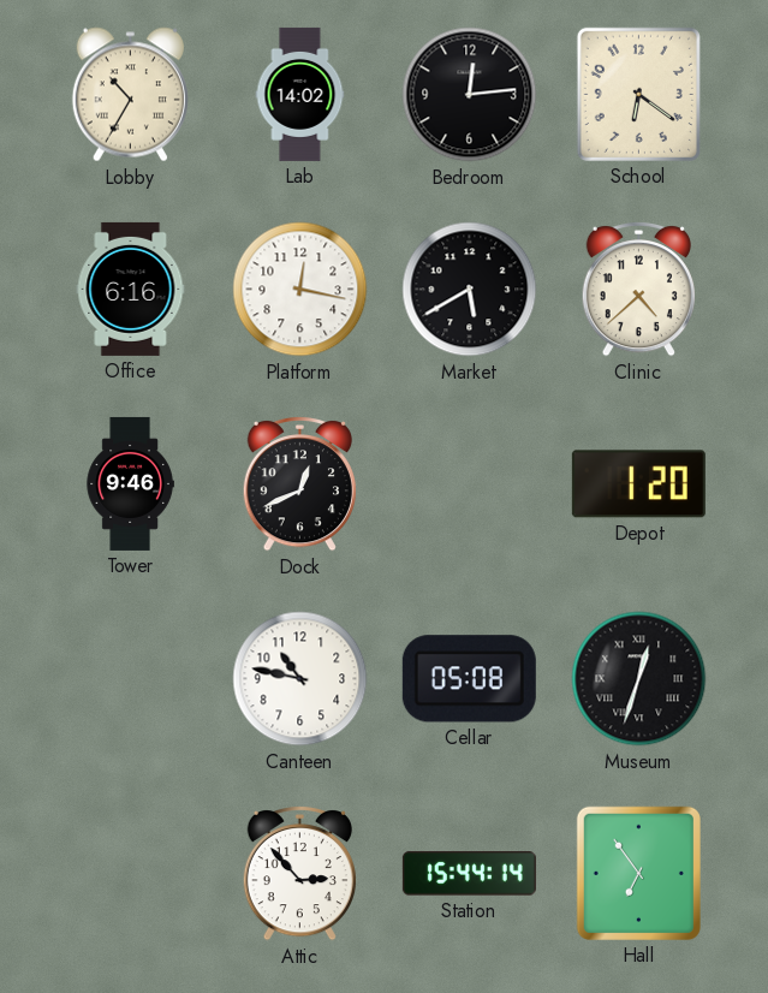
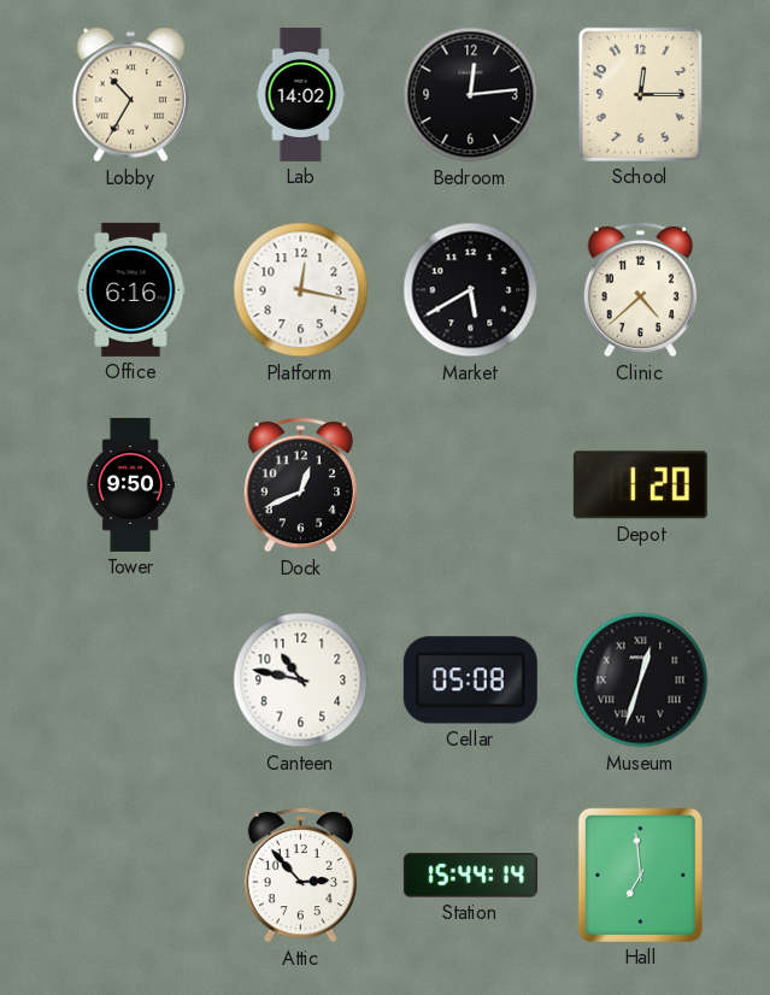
School: 6:21 -> 12:15
Tower: 9:46 -> 9:50
Hall: 6:54 -> 6:59
